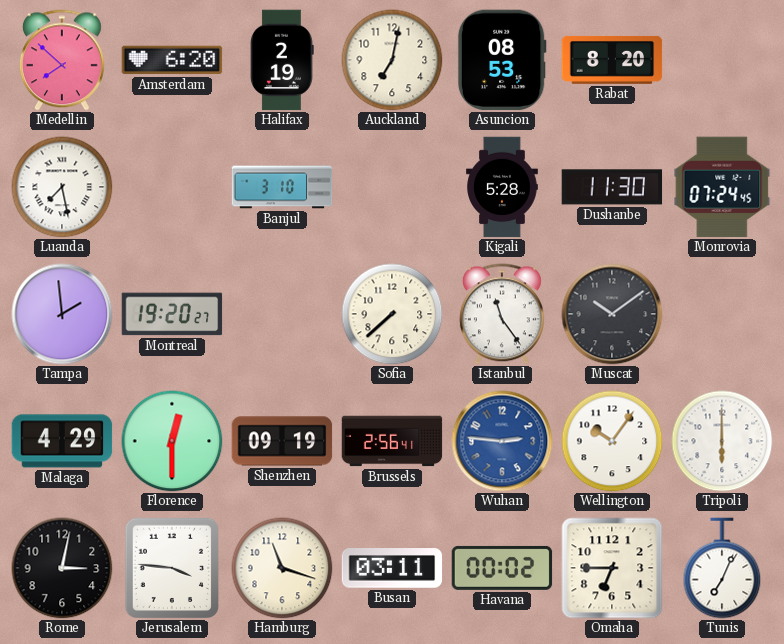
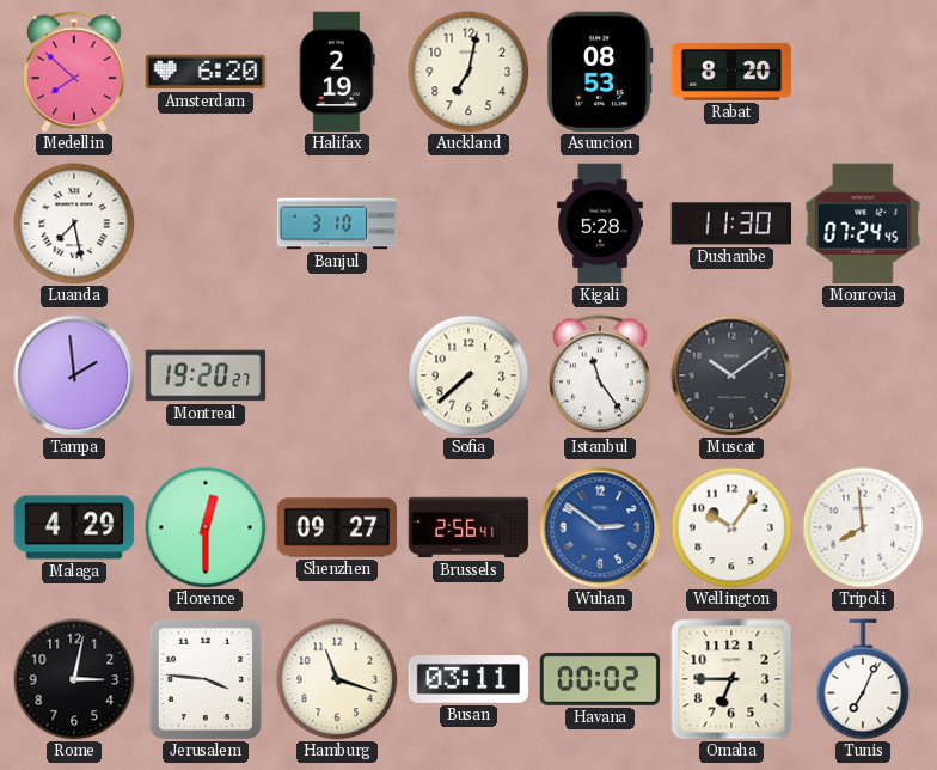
Shenzhen: 09:19 -> 09:27
Wuhan: 2:46 -> 2:51
Tripoli: 6:00 -> 7:59
